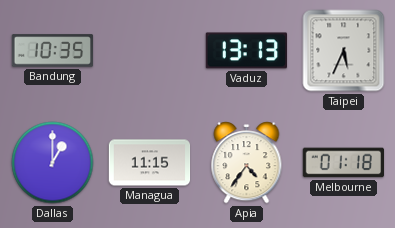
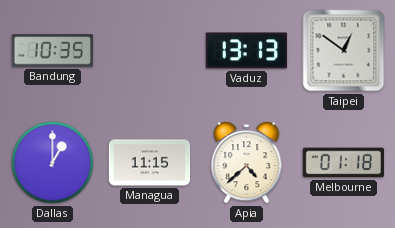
Taipei: 5:34 -> 12:51
Apia: 4:36 -> 4:38
